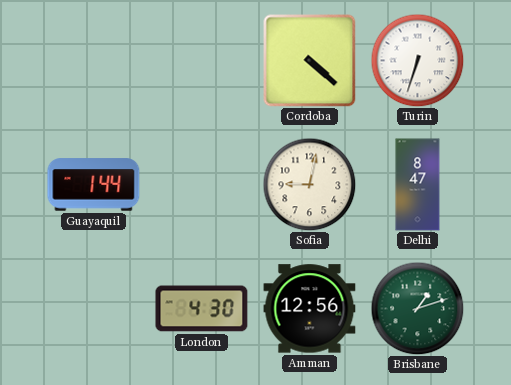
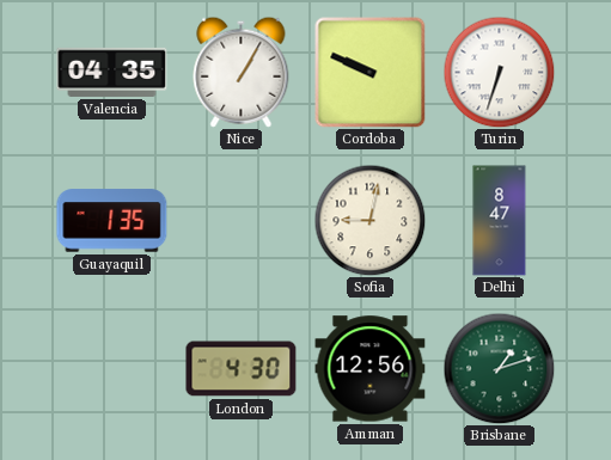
Valencia: none -> 04:35
Nice: none -> 1:05
Cordoba: 4:22 -> 9:49
Guayaquil: 1:44 -> 1:35
